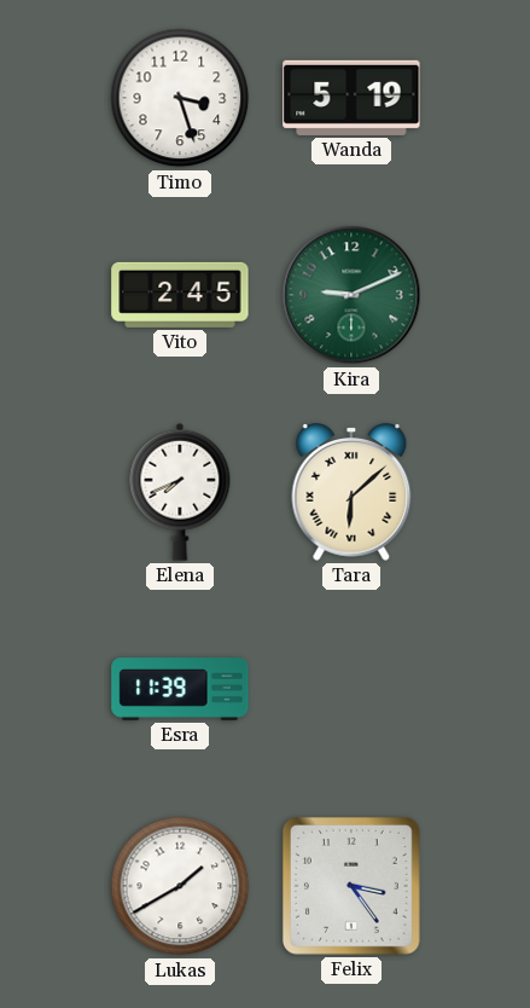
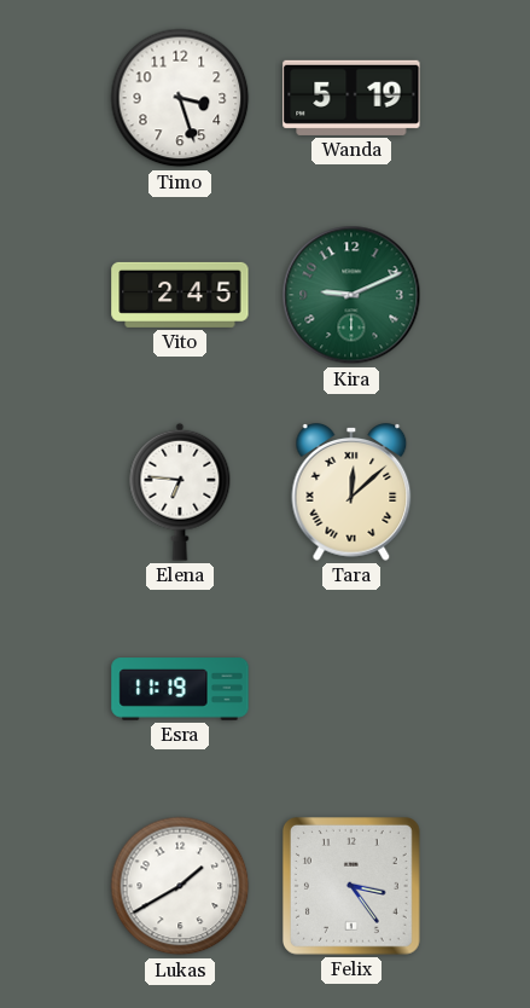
Elena: 7:41 -> 6:46
Tara: 6:08 -> 12:08
Esra: 11:39 -> 11:19
